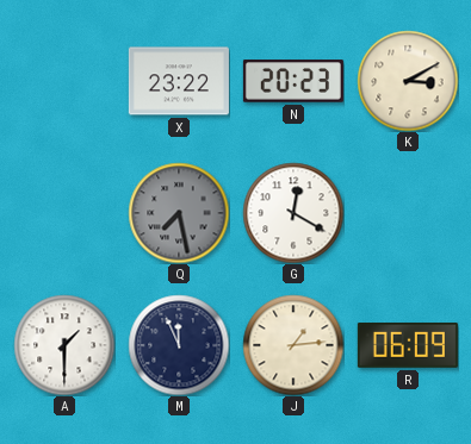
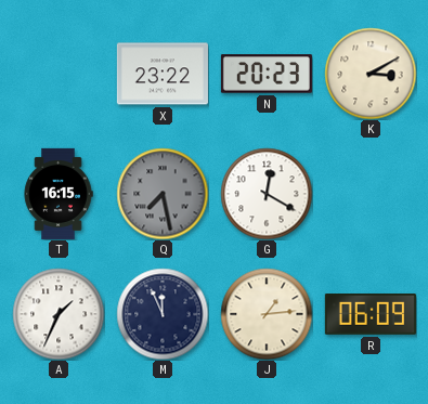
T: none -> 16:15
A: 1:30 -> 1:34
